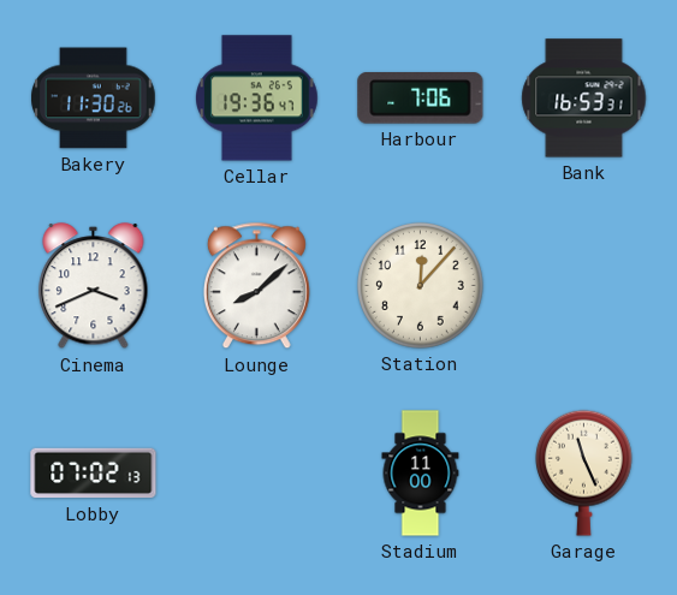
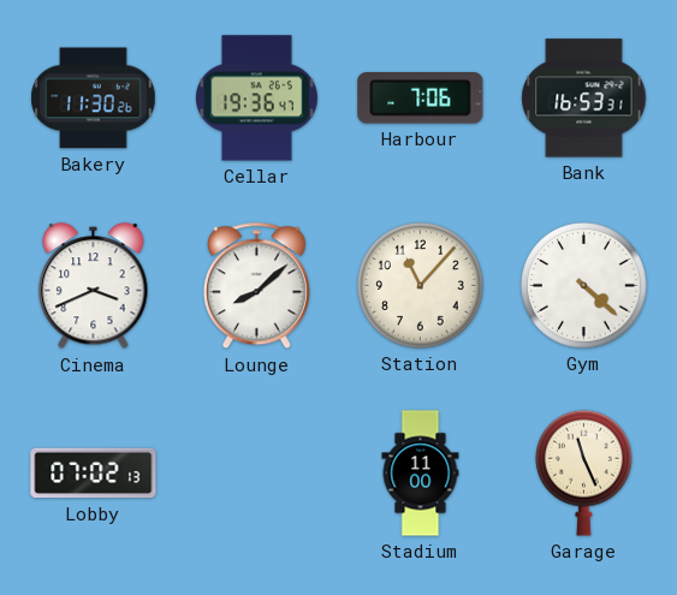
Station: 12:07 -> 11:07
Gym: none -> 4:22
